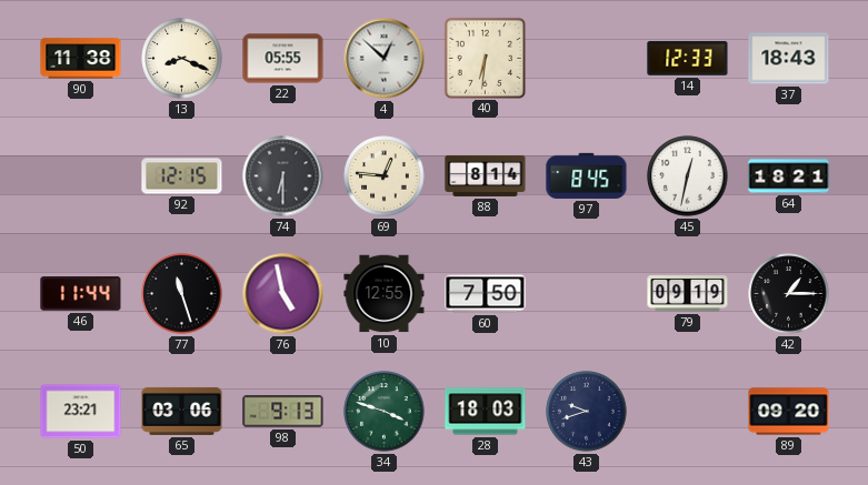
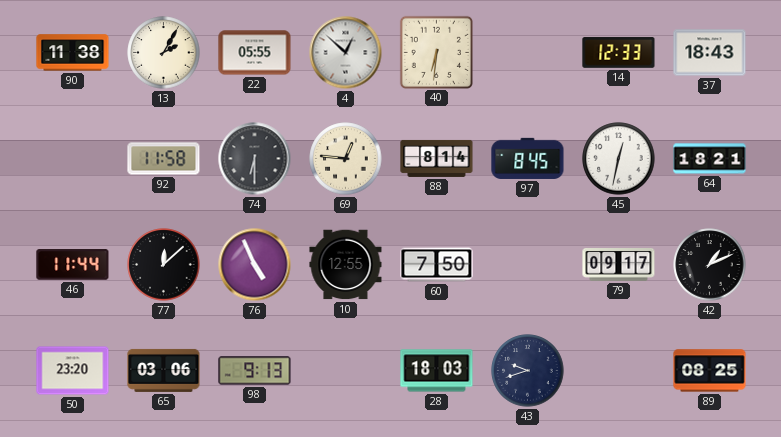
13: 8:19 -> 2:05
92: 12:15 -> 11:58
77: 11:27 -> 12:08
76: 4:58 -> 4:56
79: 09:19 -> 09:17
42: 1:15 -> 1:11
50: 23:21 -> 23:20
34: 3:48 -> none
89: 09:20 -> 08:25
